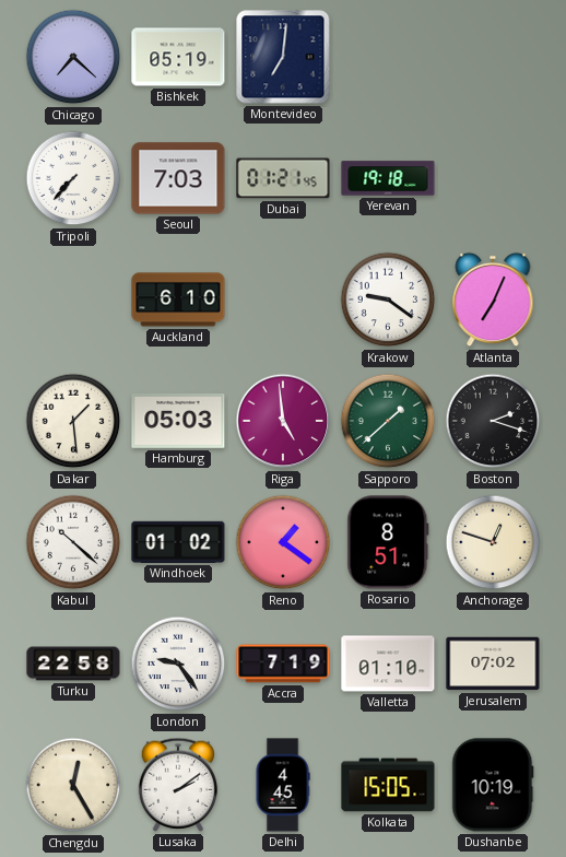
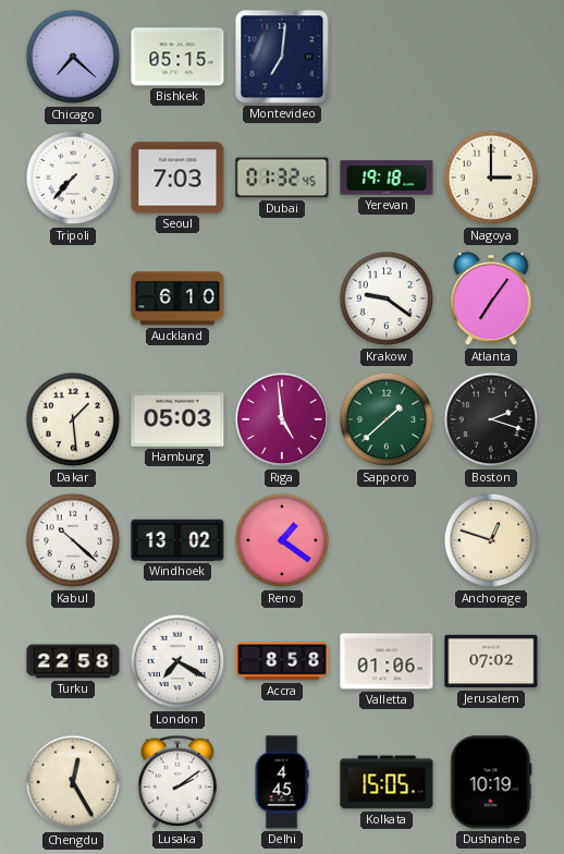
Bishkek: 05:19 -> 05:15
Dubai: 01:21 -> 01:32
Nagoya: none -> 3:00
Atlanta: 7:04 -> 7:06
Windhoek: 01:02 -> 13:02
Rosario: 8:51 -> none
London: 9:24 -> 7:20
Accra: 7:19 -> 8:58
Valletta: 01:10 -> 01:06
